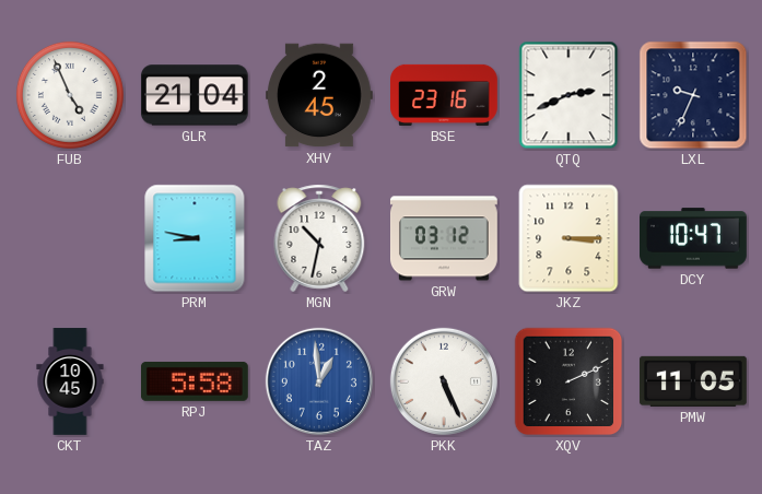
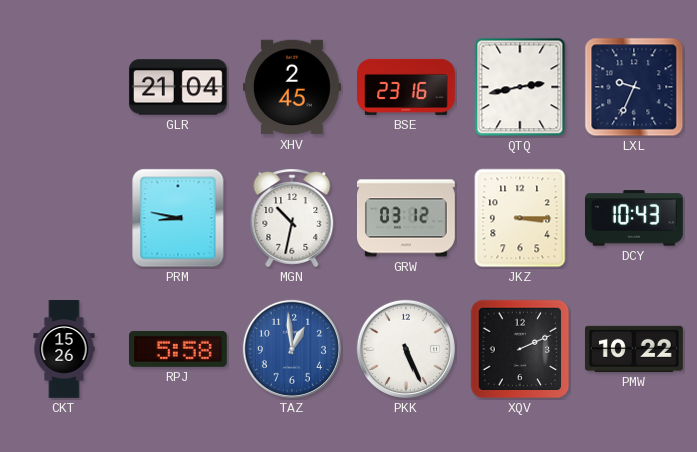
FUB: 4:56 -> none
QTQ: 2:41 -> 2:43
DCY: 10:47 -> 10:43
CKT: 10:45 -> 15:26
PMW: 11:05 -> 10:22
